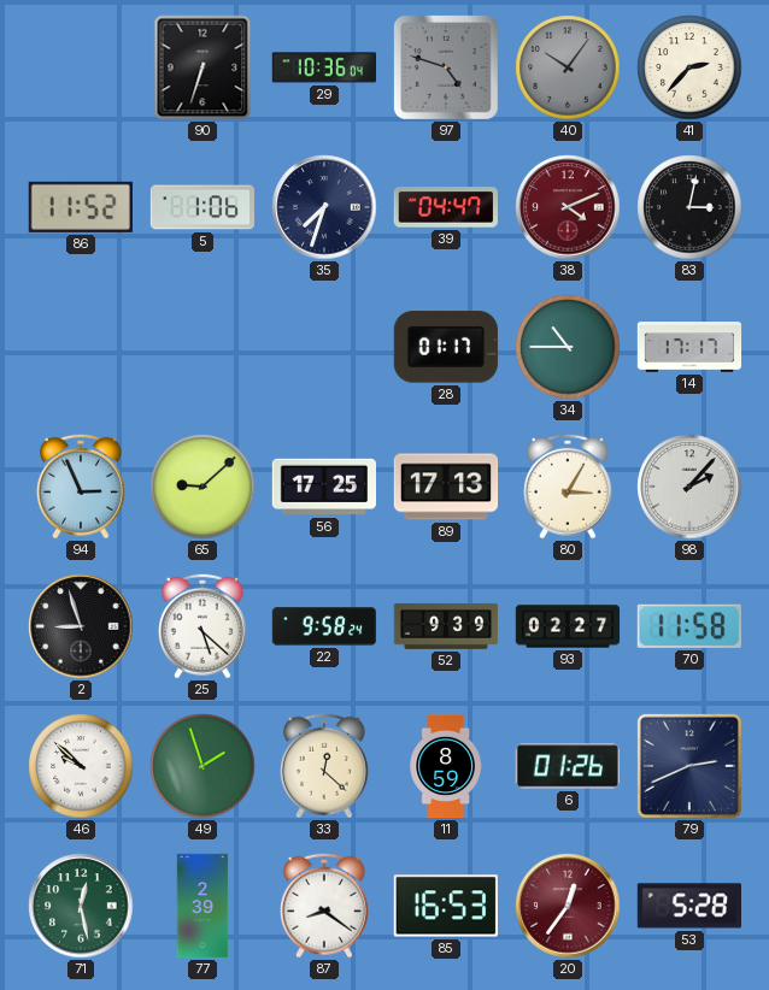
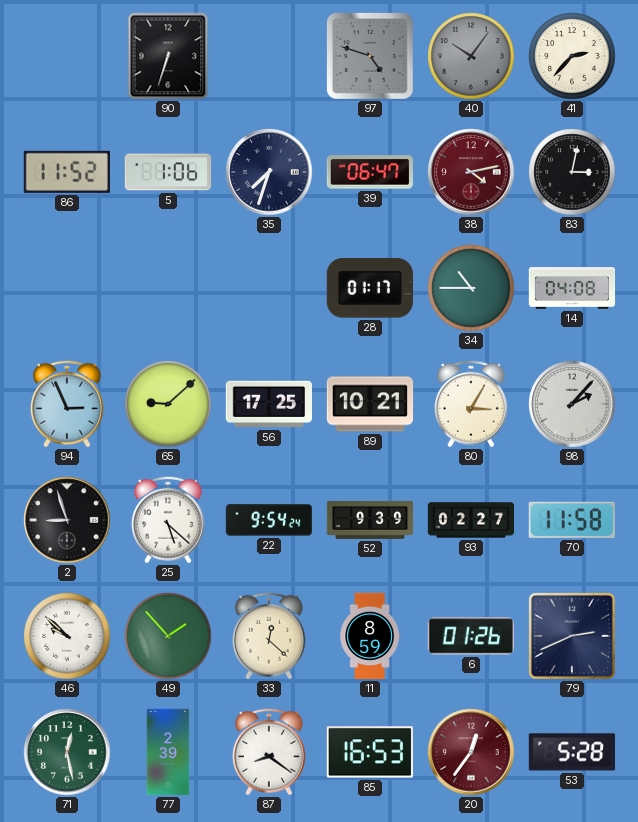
29: 10:36 -> none
39: 04:47 -> 06:47
38: 4:11 -> 4:13
14: 17:17 -> 04:08
89: 17:13 -> 10:21
22: 9:58 -> 9:54
49: 1:57 -> 1:53
